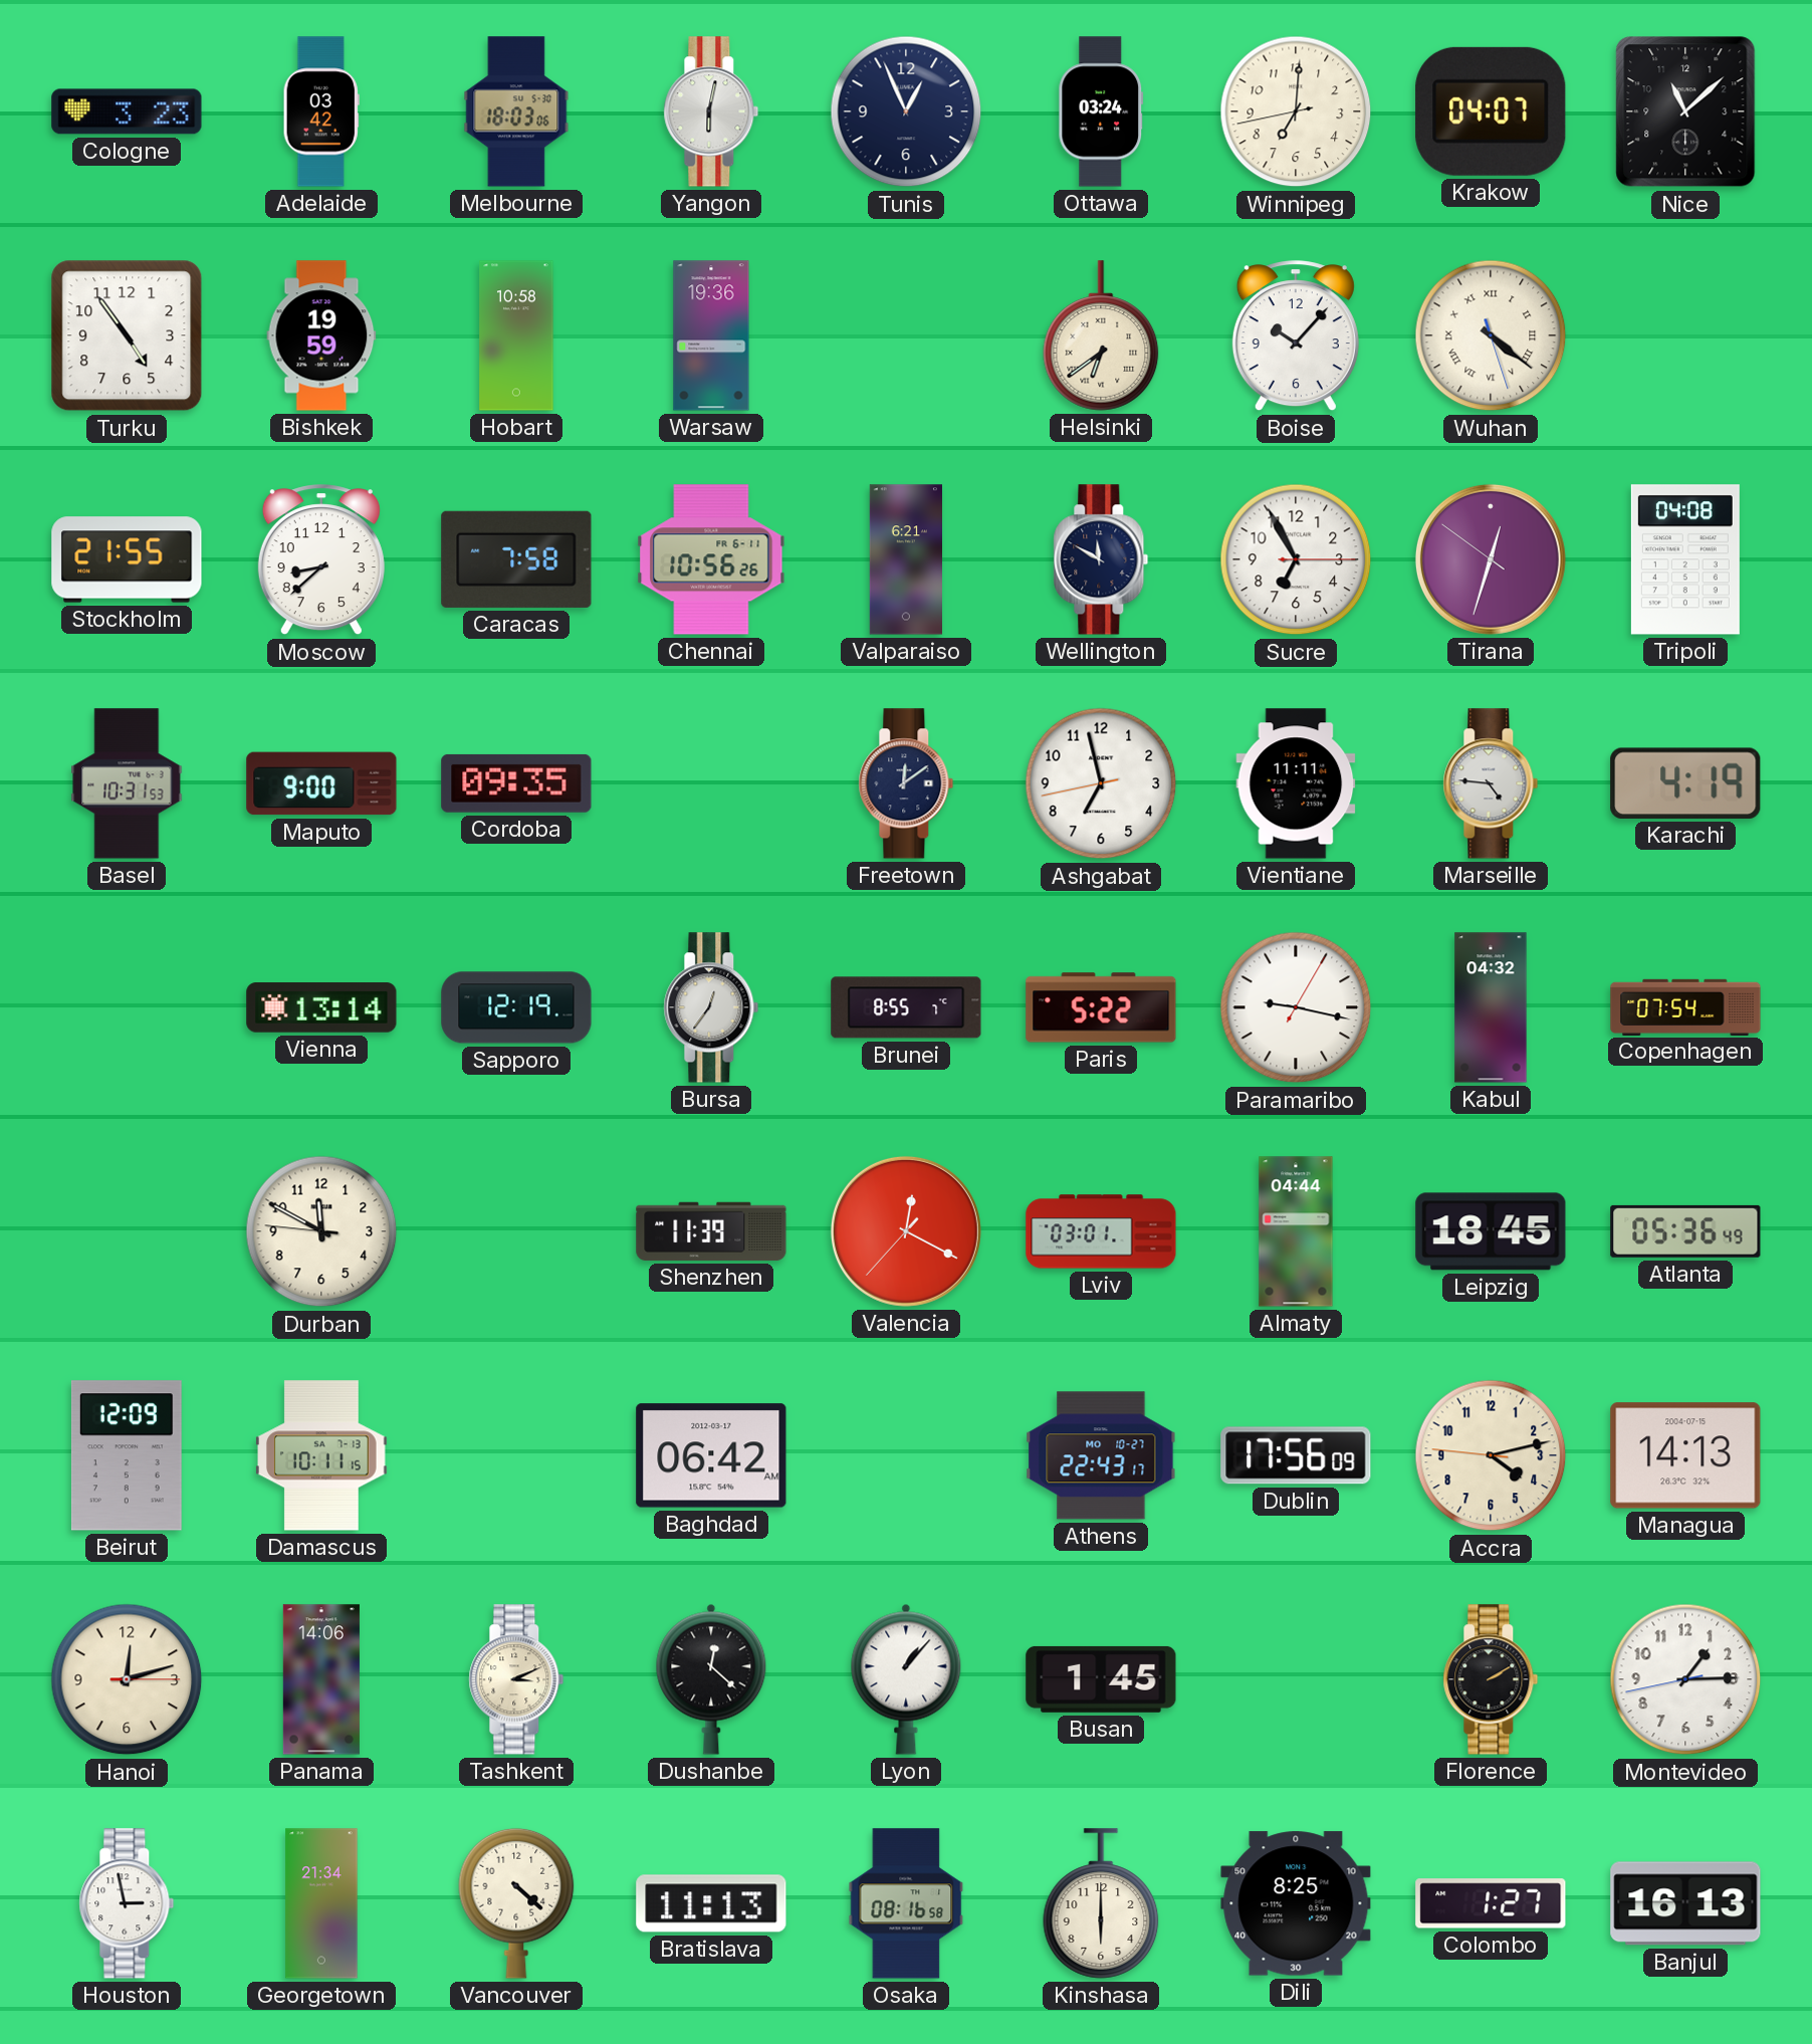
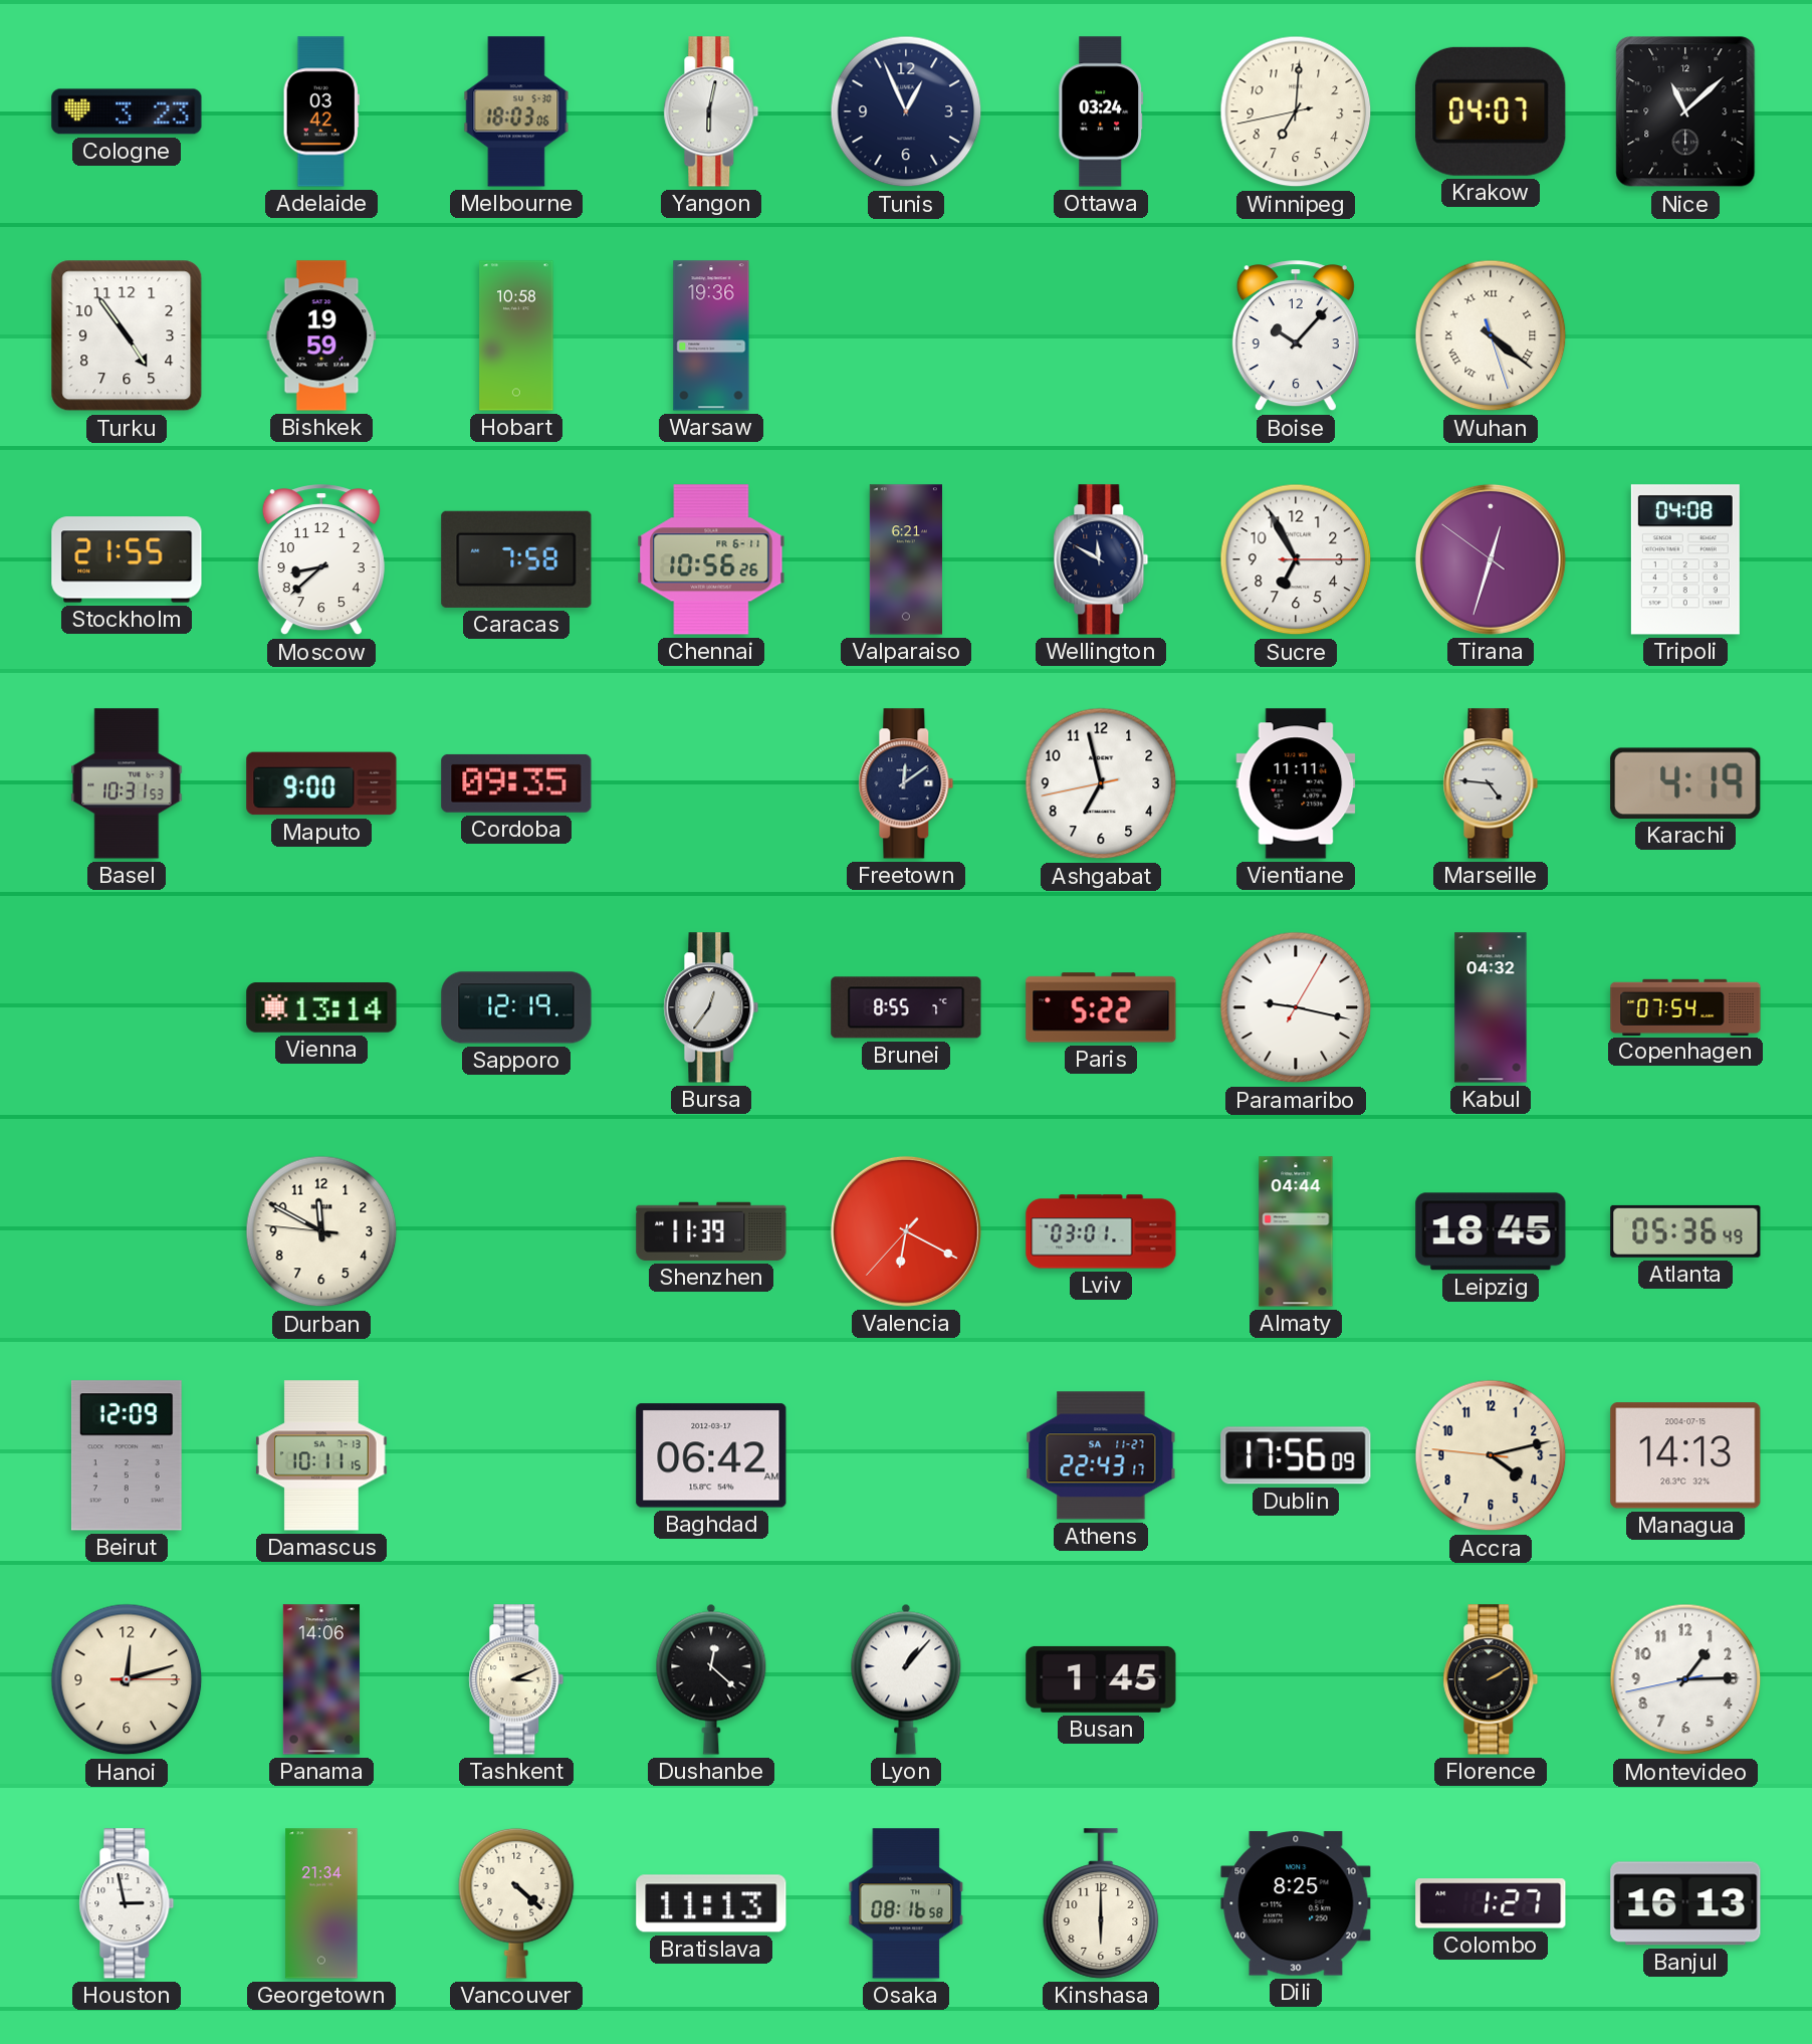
Helsinki: 6:39 -> none
Valencia: 12:19 -> 6:19
Athens date: MO 10-27 -> SA 11-27
